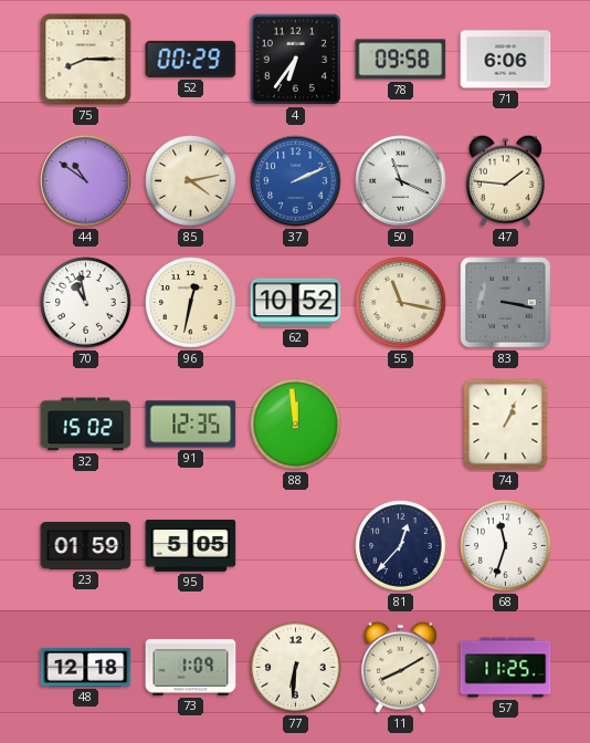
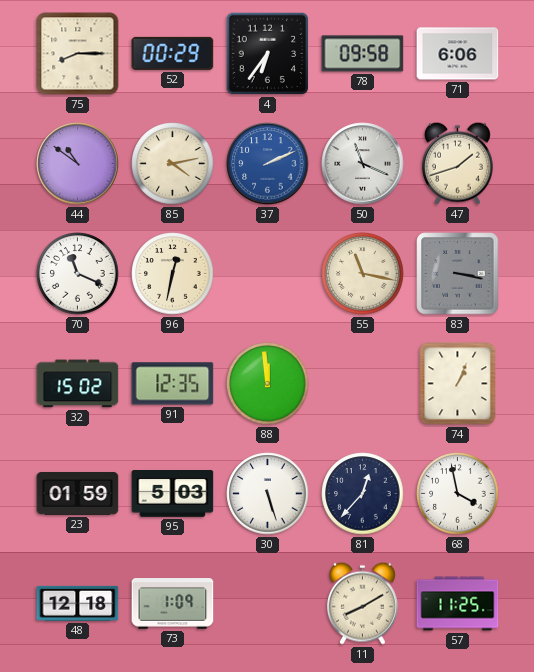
47: 1:46 -> 1:42
70: 10:58 -> 11:19
62: 10:52 -> none
95: 5:05 -> 5:03
30: none -> 5:27
68: 11:33 -> 3:58
77: 6:31 -> none
